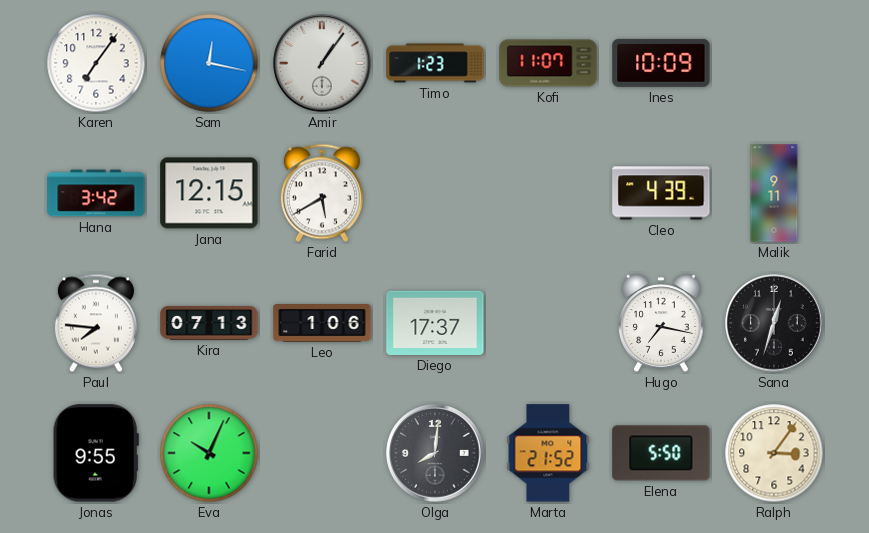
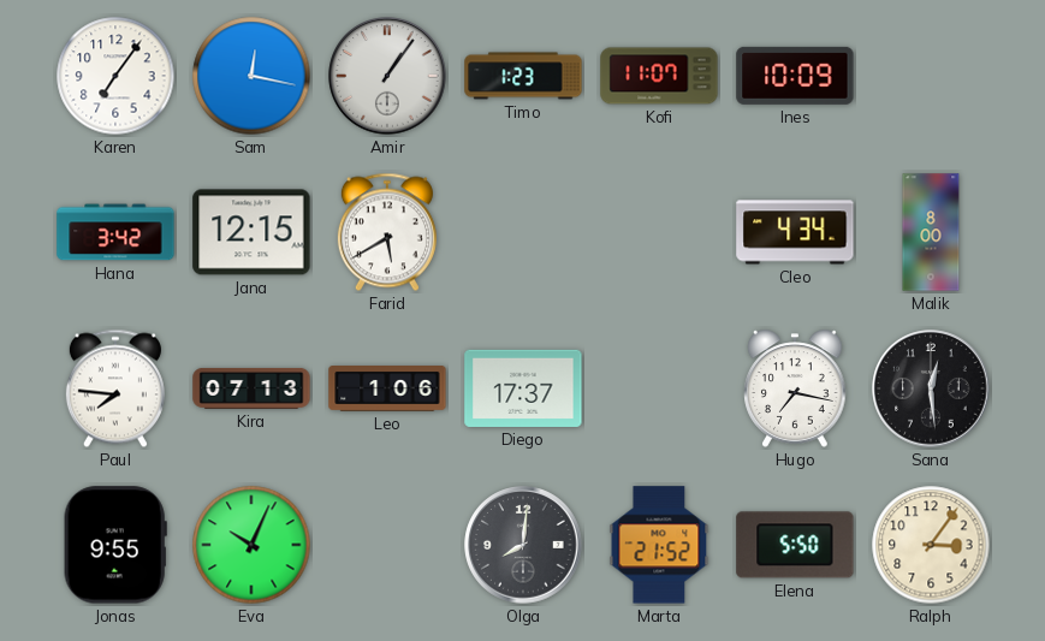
Cleo: 4:39 -> 4:34
Malik: 9:11 -> 8:00
Sana: 12:33 -> 12:29
